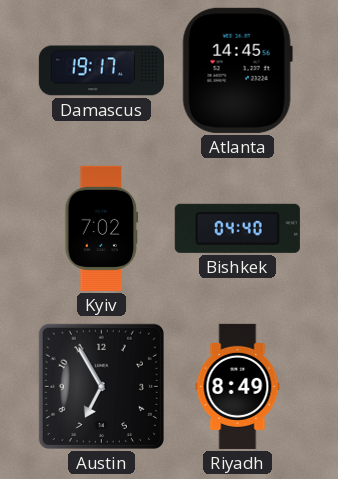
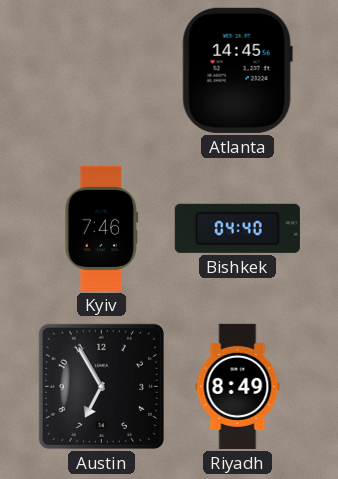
Damascus: 19:17 -> none
Kyiv: 7:02 -> 7:46
